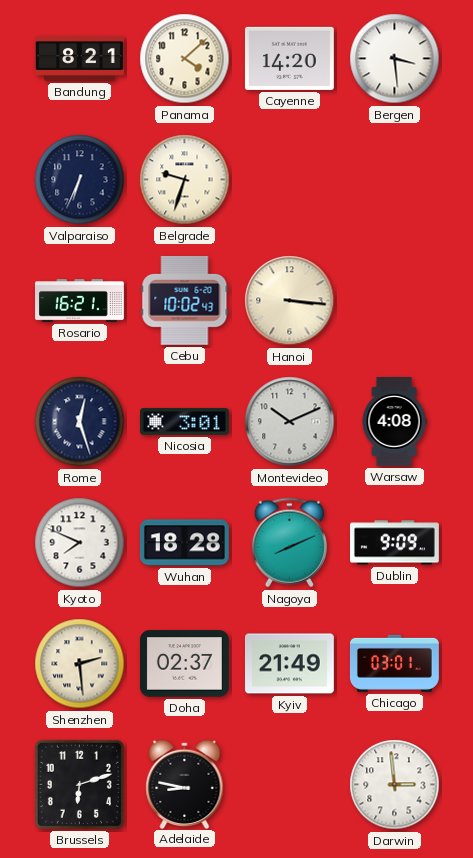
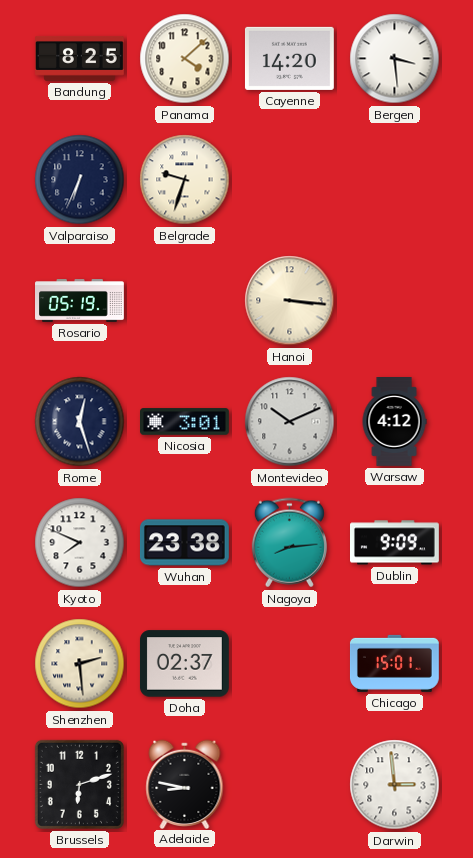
Bandung: 8:21 -> 8:25
Rosario: 16:21 -> 05:19
Cebu: 10:02 -> none
Warsaw: 4:08 -> 4:12
Wuhan: 18:28 -> 23:38
Nagoya: 8:11 -> 8:14
Kyiv: 21:49 -> none
Chicago: 03:01 -> 15:01
